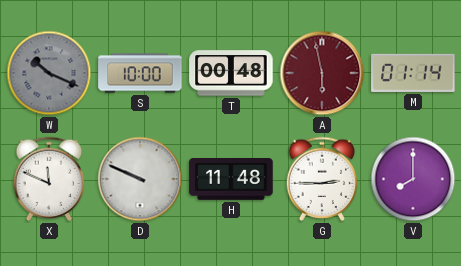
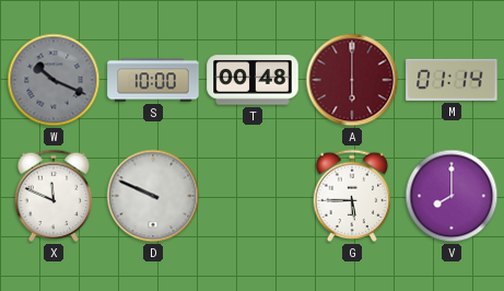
A: 5:58 -> 6:00
H: 11:48 -> none
G: 2:45 -> 5:45
